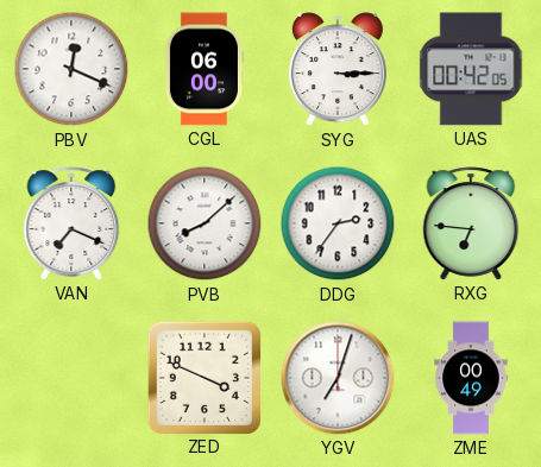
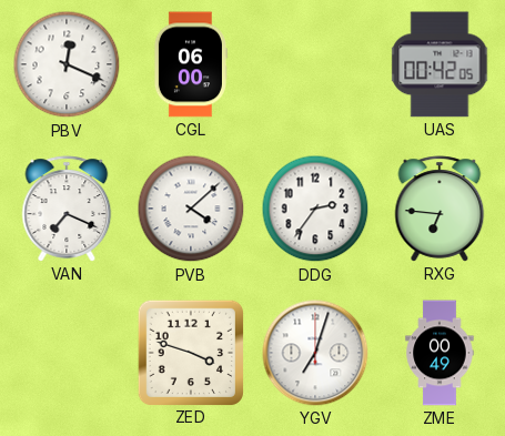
SYG: 3:15 -> none
PVB: 8:08 -> 4:08
ZED: 3:49 -> 3:48
